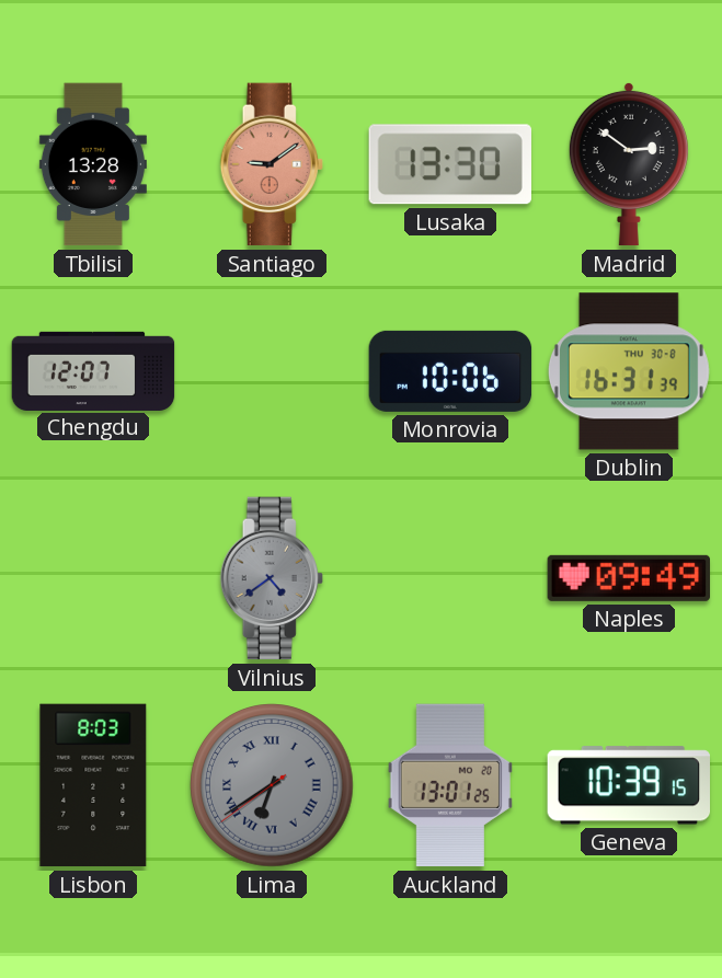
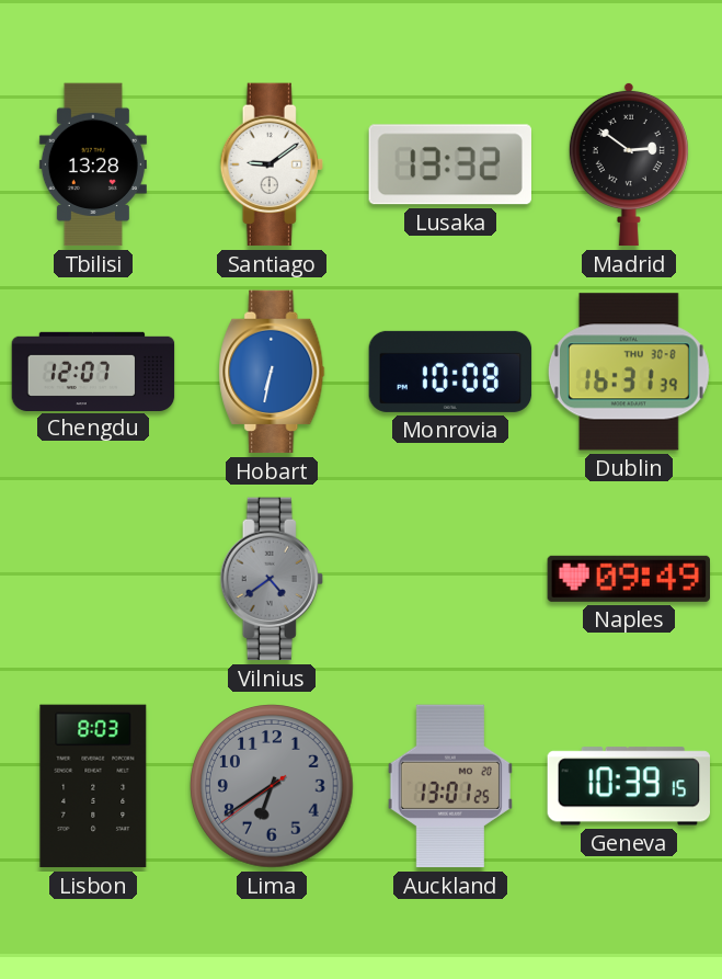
Santiago dial: salmon -> white
Lusaka: 13:30 -> 13:32
Hobart: none -> 6:32
Monrovia: 10:06 -> 10:08
Lima numerals: Roman -> Arabic
